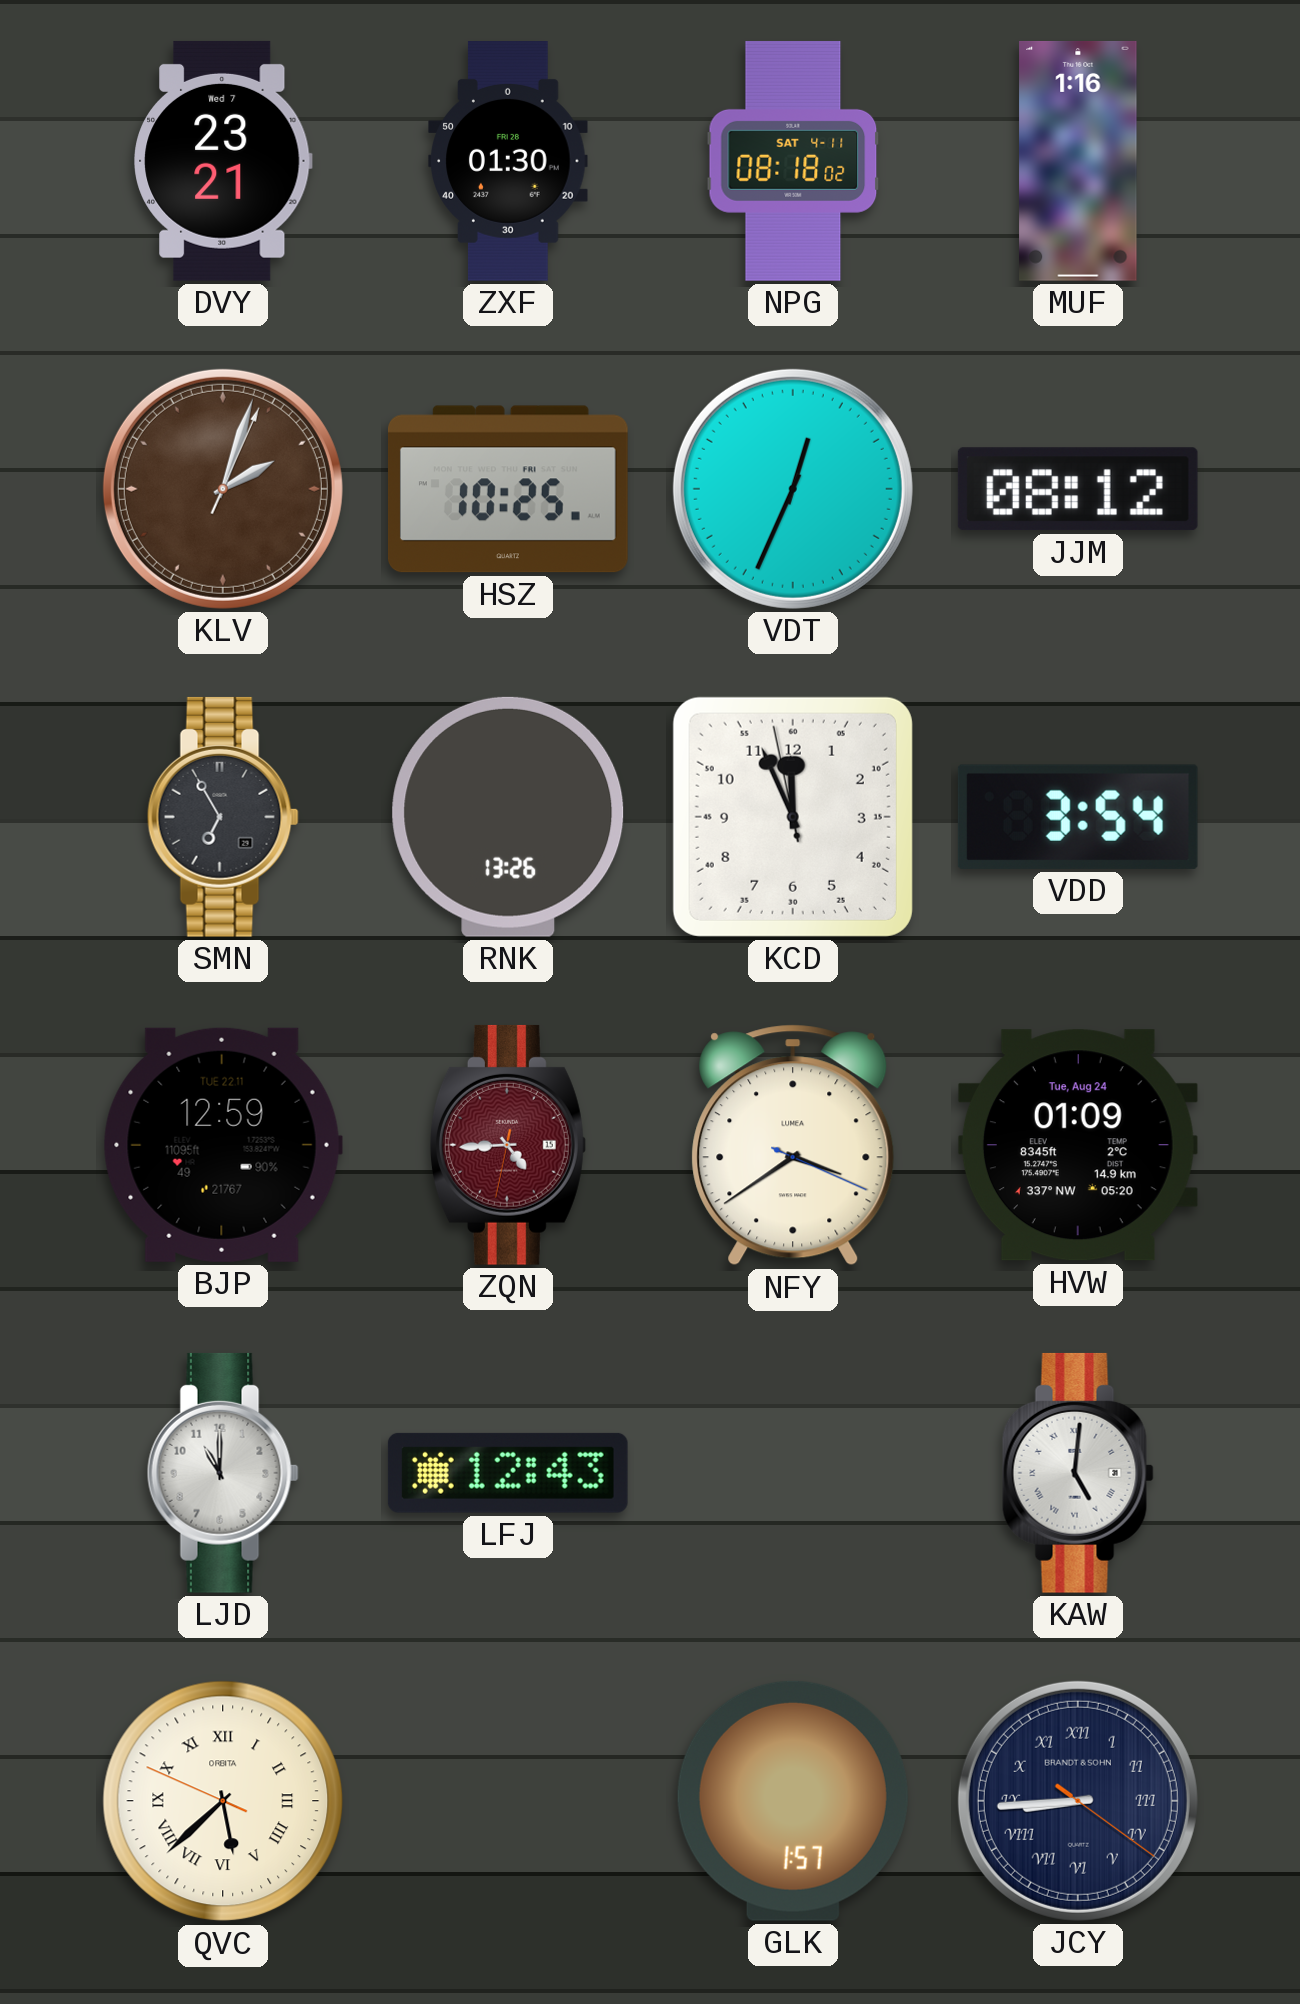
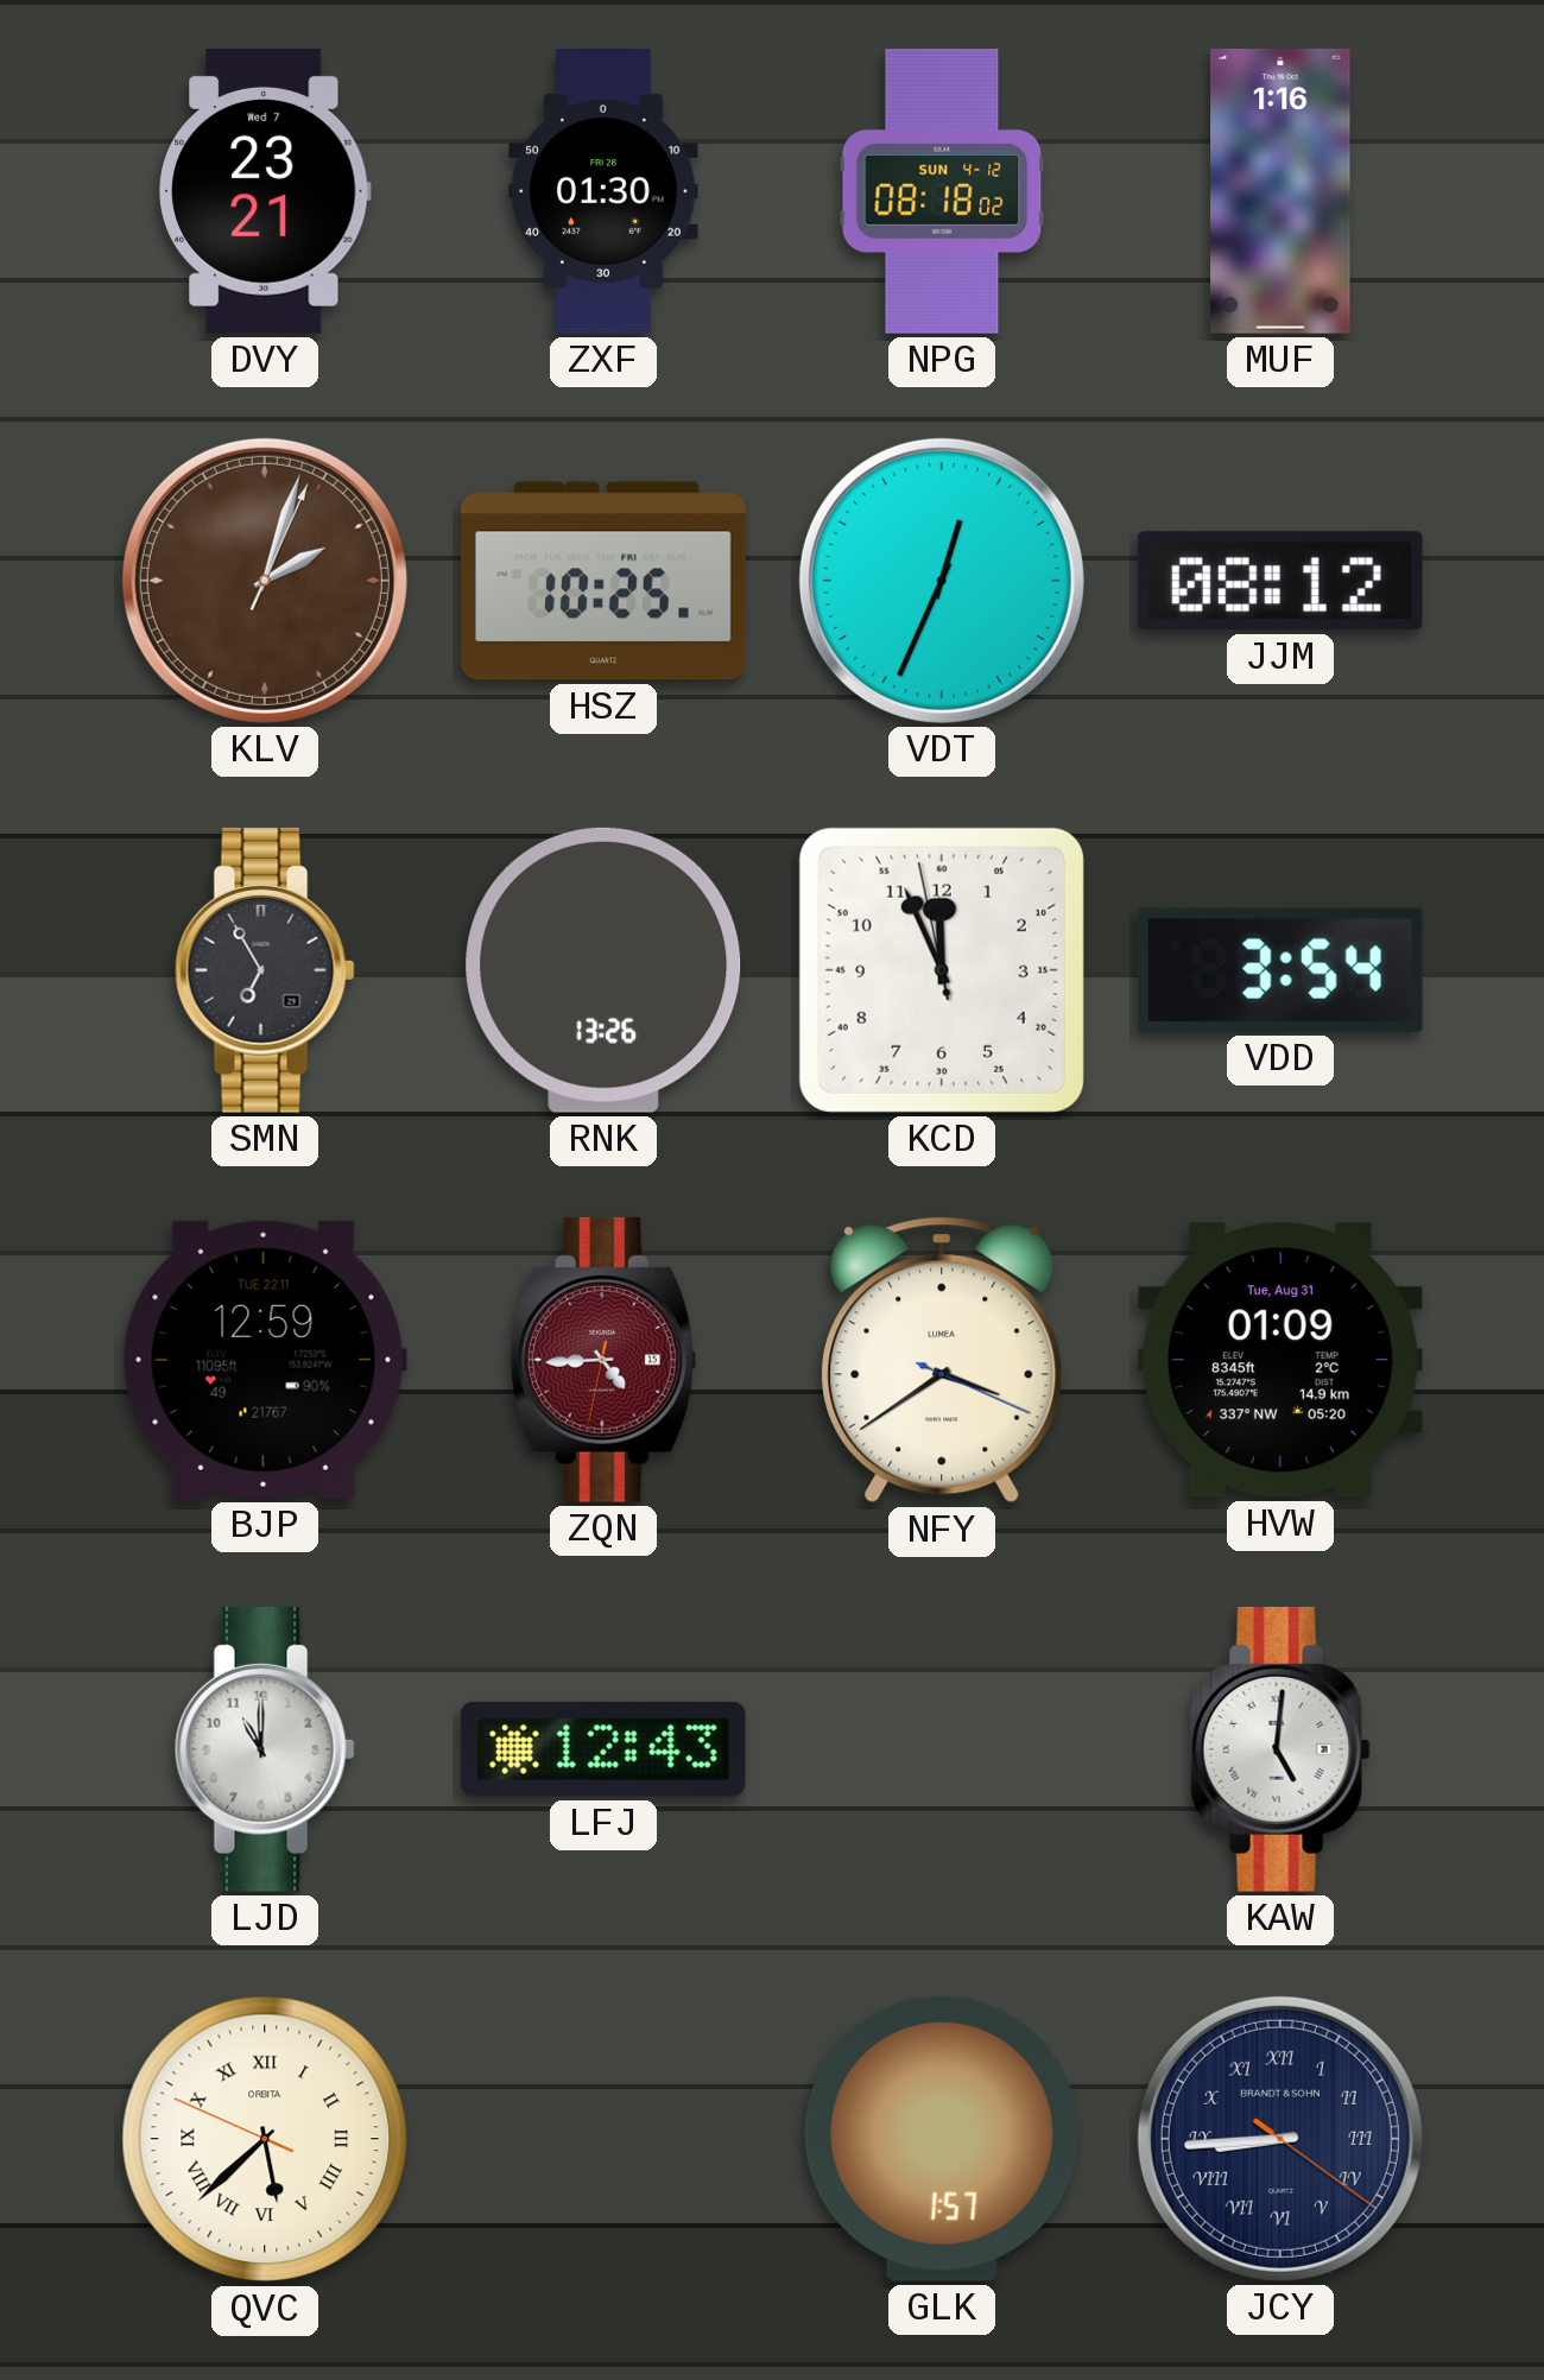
NPG date: SAT 4-11 -> SUN 4-12
HVW date: Tue, Aug 24 -> Tue, Aug 31
